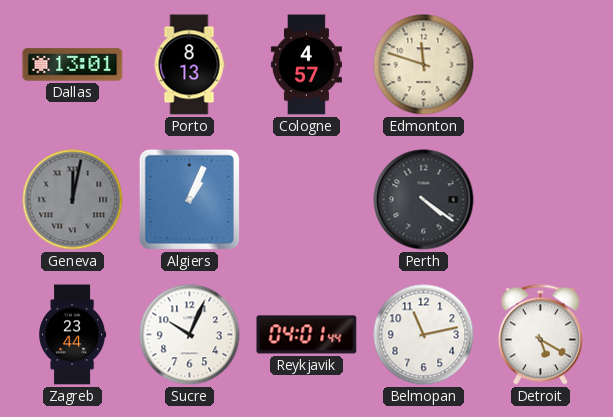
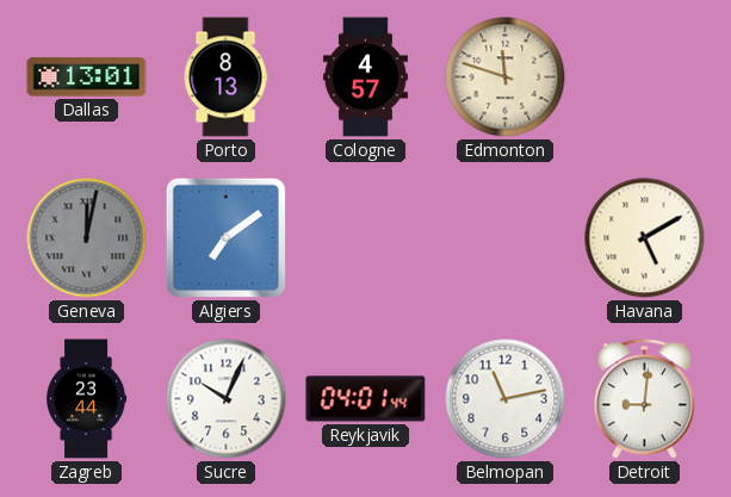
Algiers: 1:04 -> 7:09
Perth: 4:21 -> none
Havana: none -> 5:10
Detroit: 5:20 -> 9:01
